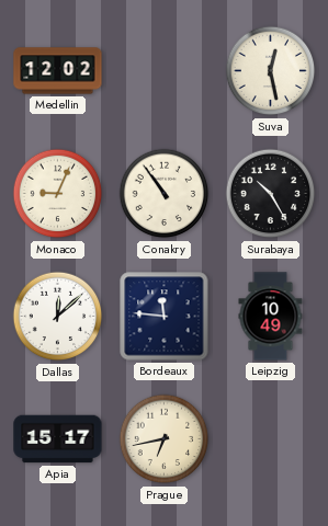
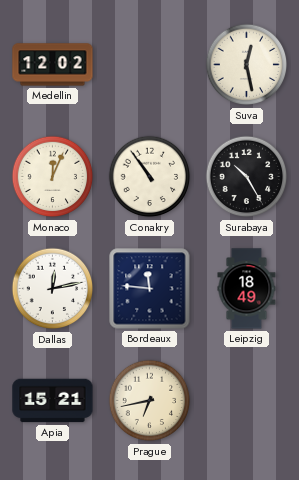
Monaco: 9:04 -> 12:04
Dallas: 12:08 -> 12:13
Leipzig: 10:49 -> 18:49
Apia: 15:17 -> 15:21
